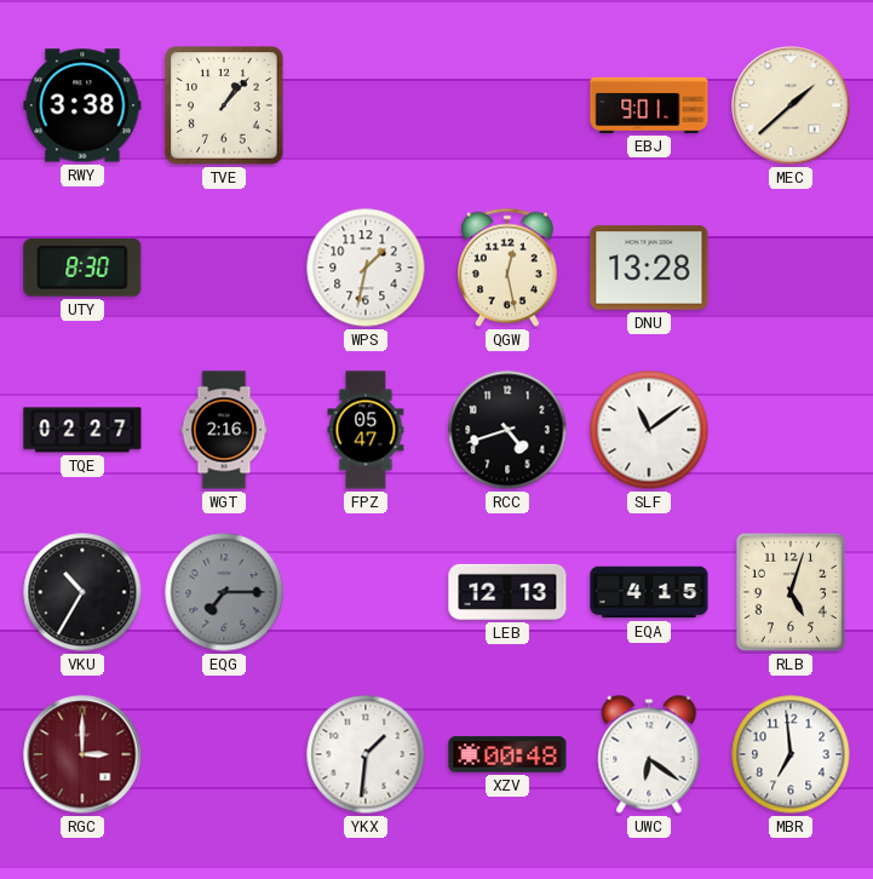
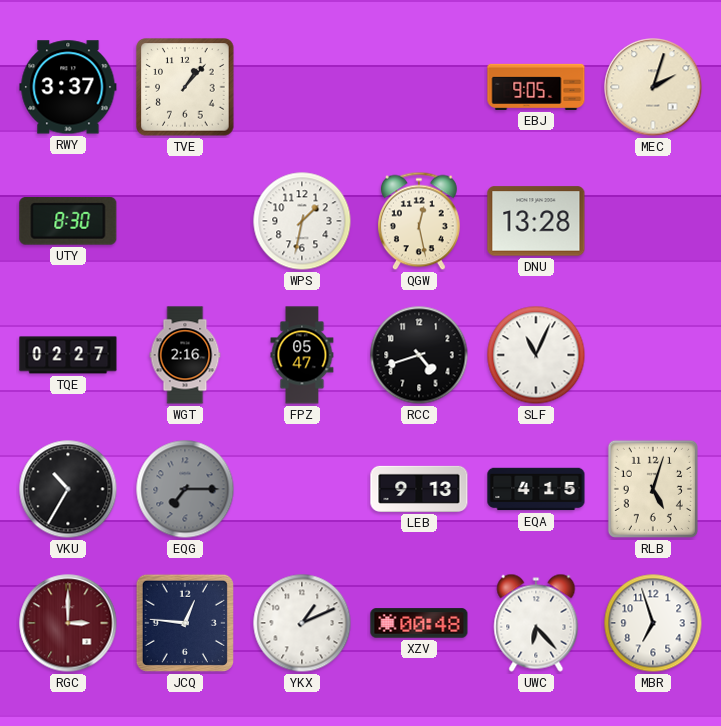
RWY: 3:38 -> 3:37
EBJ: 9:01 -> 9:05
MEC: 1:38 -> 2:03
SLF: 11:09 -> 11:04
LEB: 12:13 -> 9:13
JCQ: none -> 12:46
YKX: 1:31 -> 1:11
UWC: 6:21 -> 6:23
MBR: 6:59 -> 6:57
